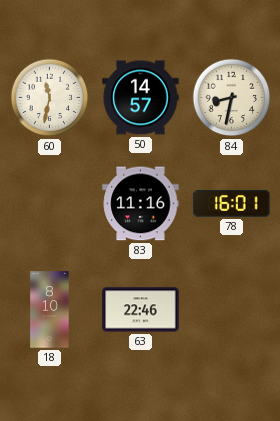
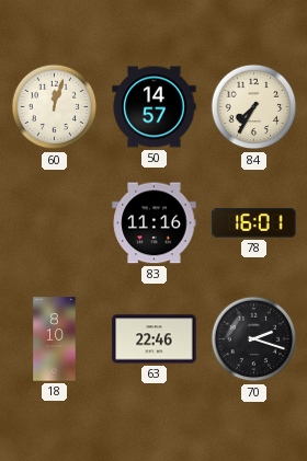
60: 11:32 -> 12:03
84: 8:32 -> 7:35
70: none -> 2:18
